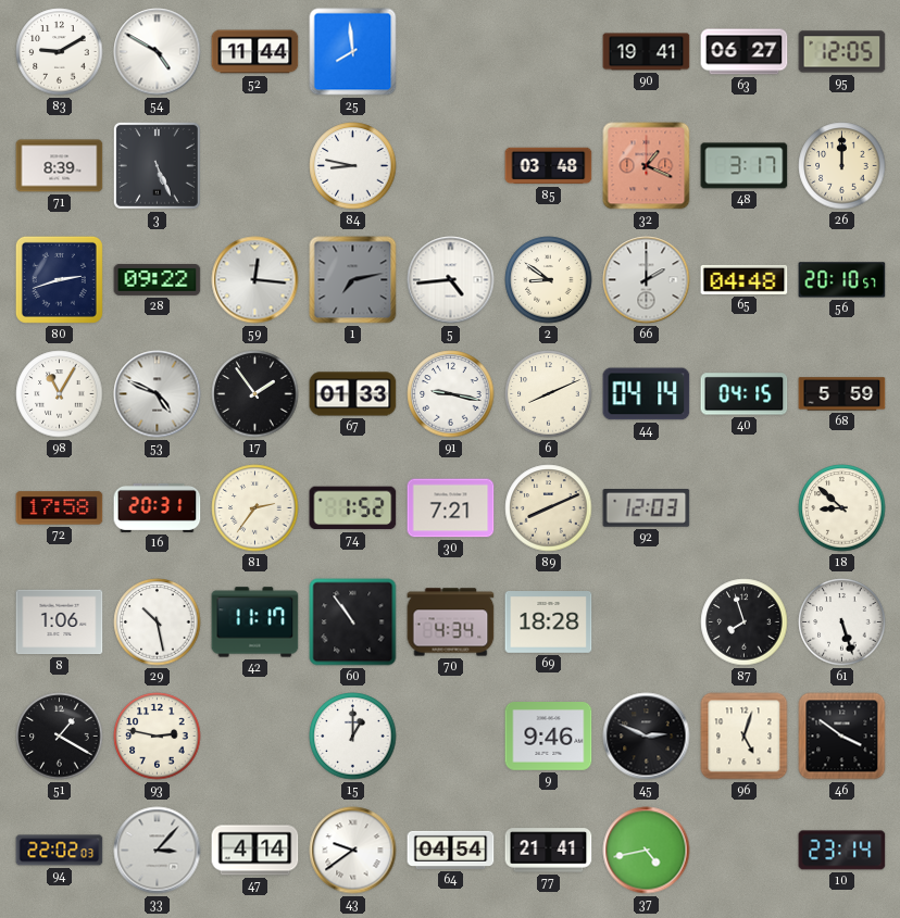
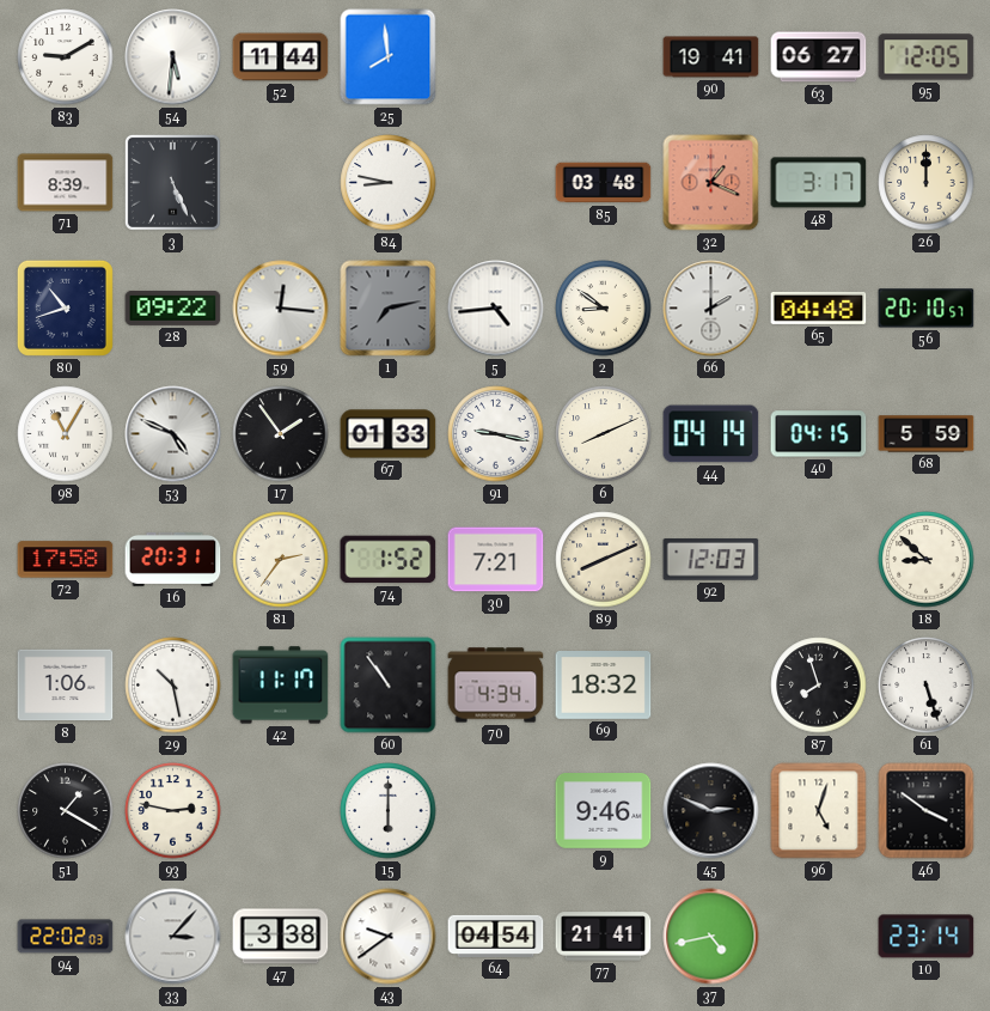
54: 4:50 -> 5:31
80: 2:42 -> 10:42
69: 18:28 -> 18:32
15: 1:00 -> 6:00
47: 4:14 -> 3:38
